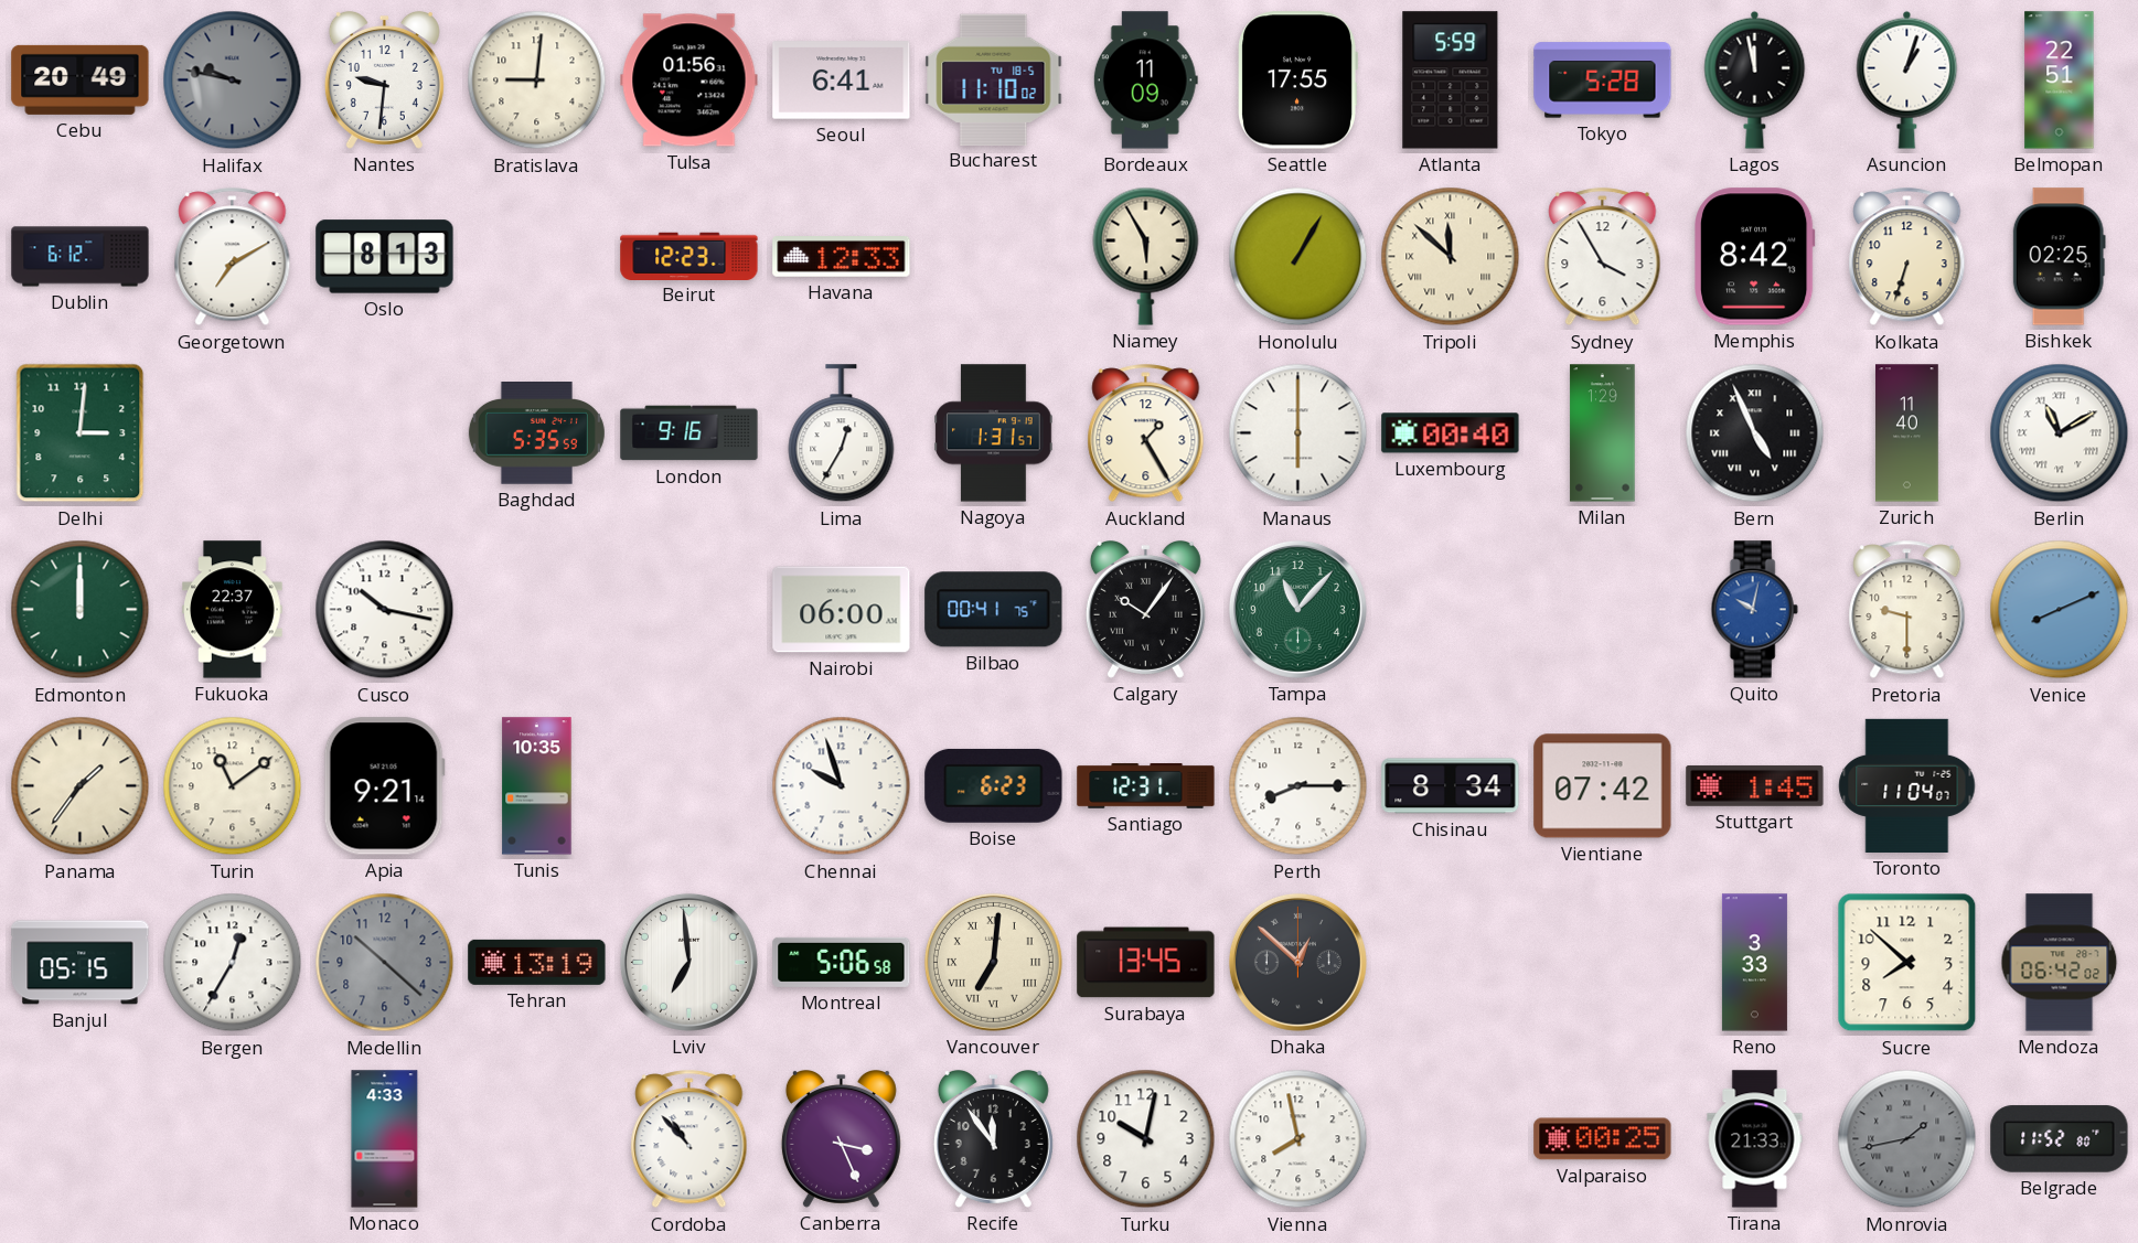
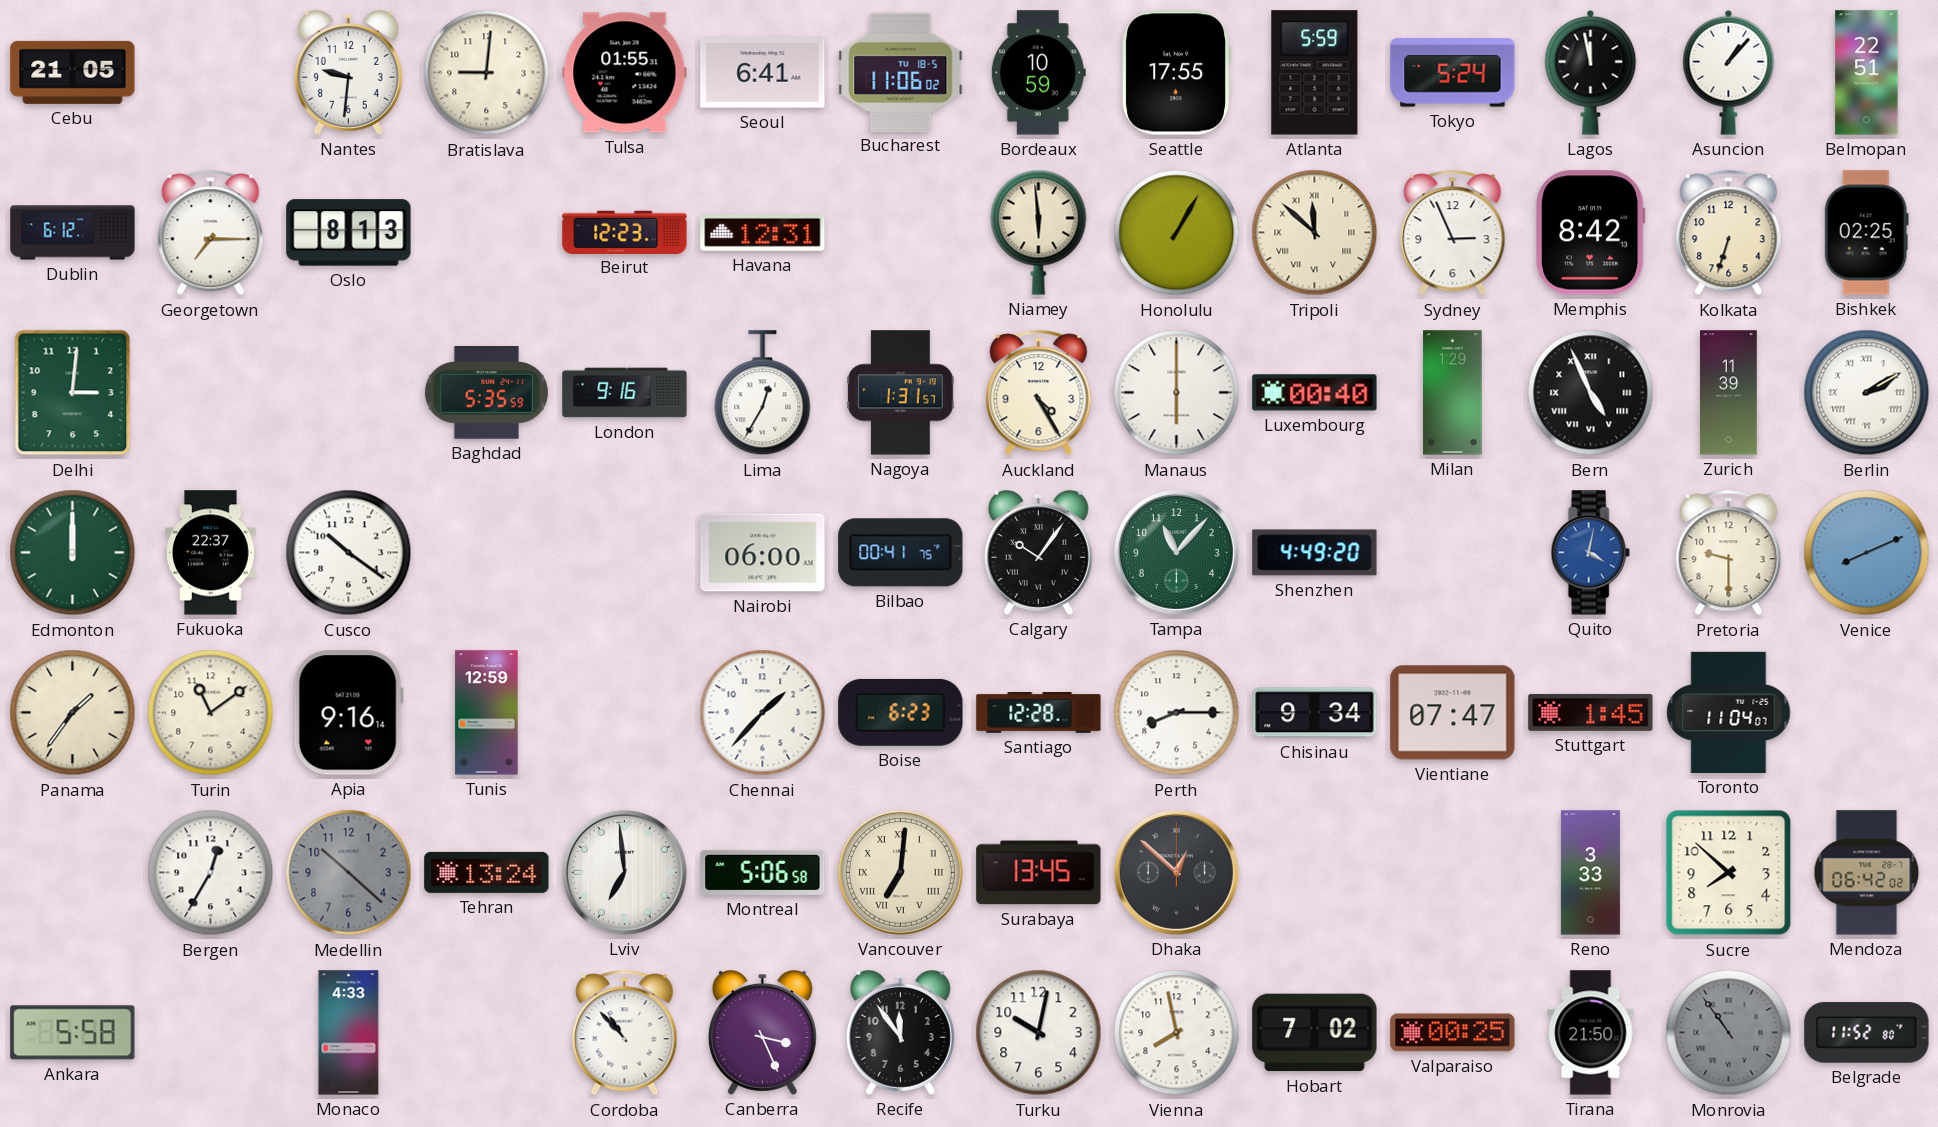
Cebu: 20:49 -> 21:05
Halifax: 9:47 -> none
Tulsa: 01:56 -> 01:55
Bucharest: 11:10 -> 11:06
Bordeaux: 11:09 -> 10:59
Tokyo: 5:28 -> 5:24
Asuncion: 1:03 -> 1:07
Georgetown: 7:10 -> 7:15
Havana: 12:33 -> 12:31
Niamey: 5:55 -> 5:59
Sydney: 3:55 -> 2:56
Auckland: 1:25 -> 4:25
Zurich: 11:40 -> 11:39
Berlin: 11:10 -> 2:10
Cusco: 10:17 -> 10:21
Shenzhen: none -> 4:49
Quito: 10:02 -> 4:02
Apia: 9:21 -> 9:16
Tunis: 10:35 -> 12:59
Chennai: 9:57 -> 1:37
Santiago: 12:31 -> 12:28
Chisinau: 8:34 -> 9:34
Vientiane: 07:42 -> 07:47
Banjul: 05:15 -> none
Tehran: 13:19 -> 13:24
Ankara: none -> 5:58
Hobart: none -> 7:02
Tirana: 21:33 -> 21:50
Monrovia: 1:43 -> 10:54
